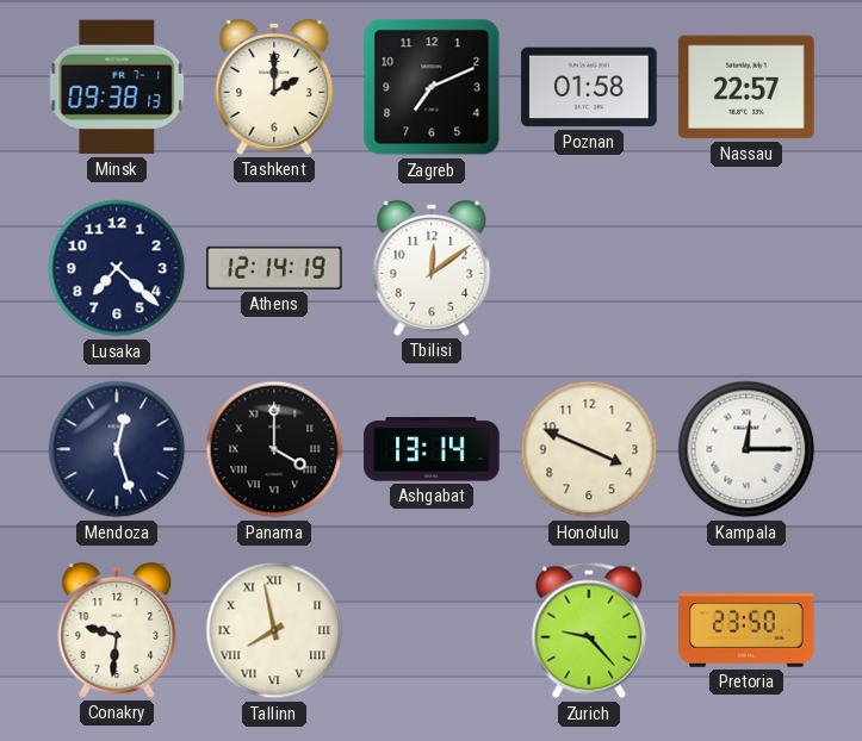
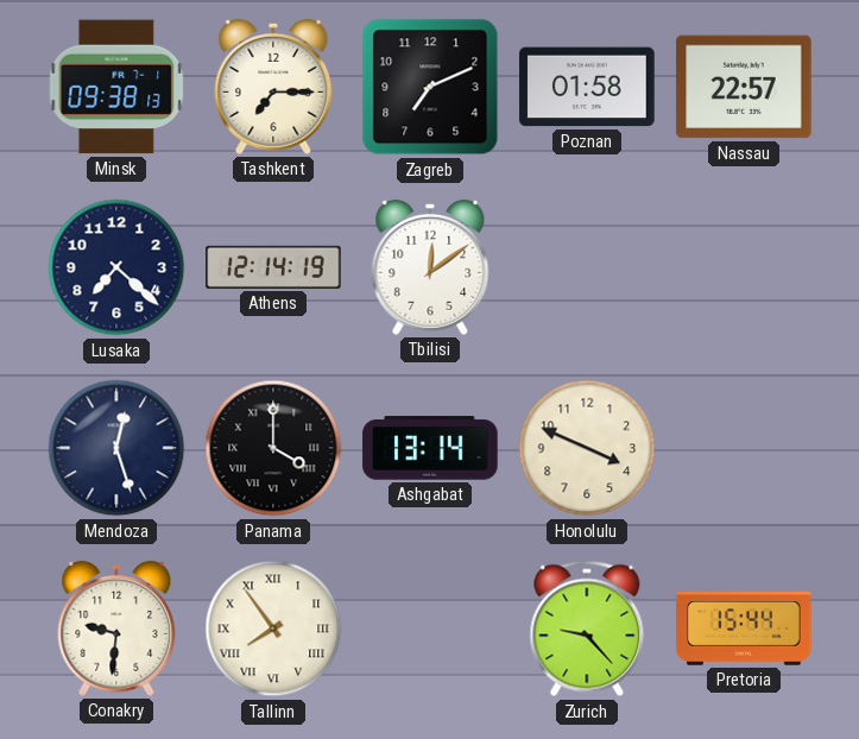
Tashkent: 2:00 -> 7:15
Kampala: 12:15 -> none
Tallinn: 7:58 -> 7:54
Pretoria: 23:50 -> 15:44
